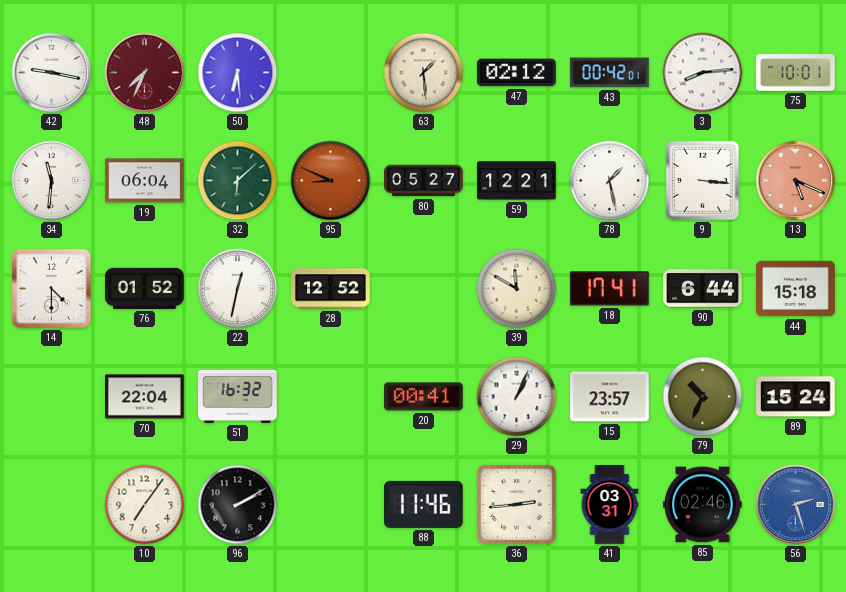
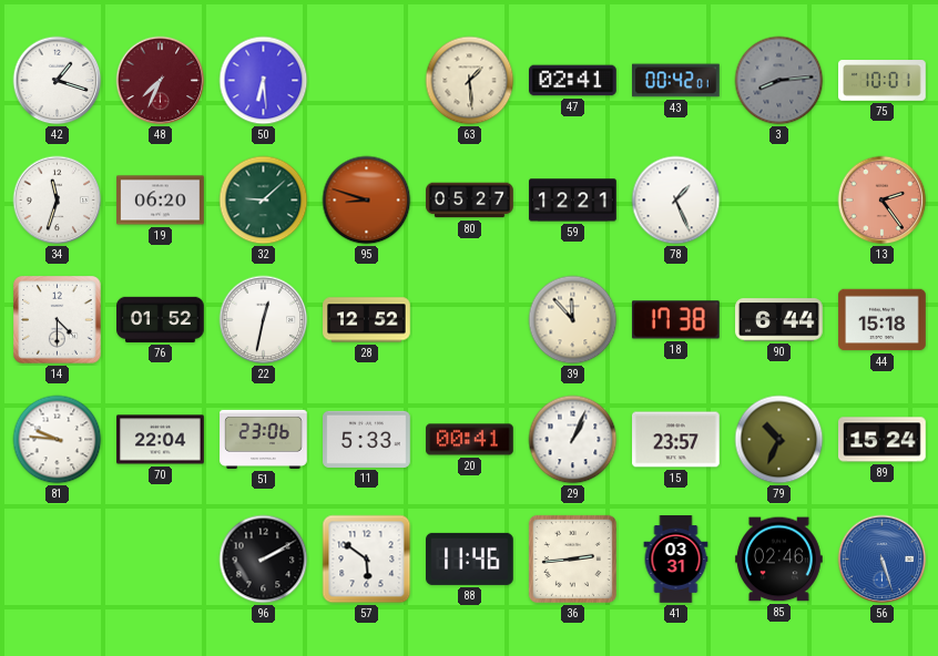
42: 9:17 -> 1:18
47: 02:12 -> 02:41
3 dial: white -> grey
34: 11:31 -> 11:33
19: 06:04 -> 06:20
32: 6:08 -> 9:08
95: 8:49 -> 8:48
78: 1:28 -> 1:26
9: 3:16 -> none
13: 5:19 -> 2:24
39: 11:50 -> 11:53
18: 17:41 -> 17:38
81: none -> 9:46
51: 16:32 -> 23:06
11: none -> 5:33
10: 7:06 -> none
57: none -> 5:51
56: 2:27 -> 5:27
